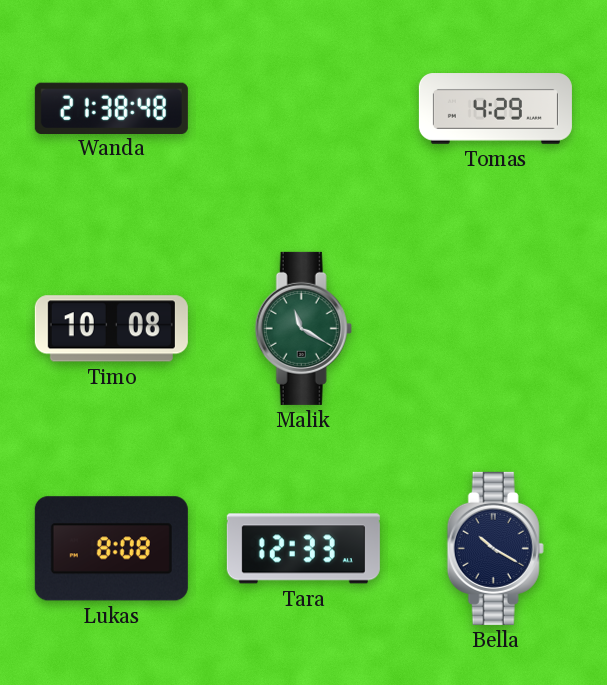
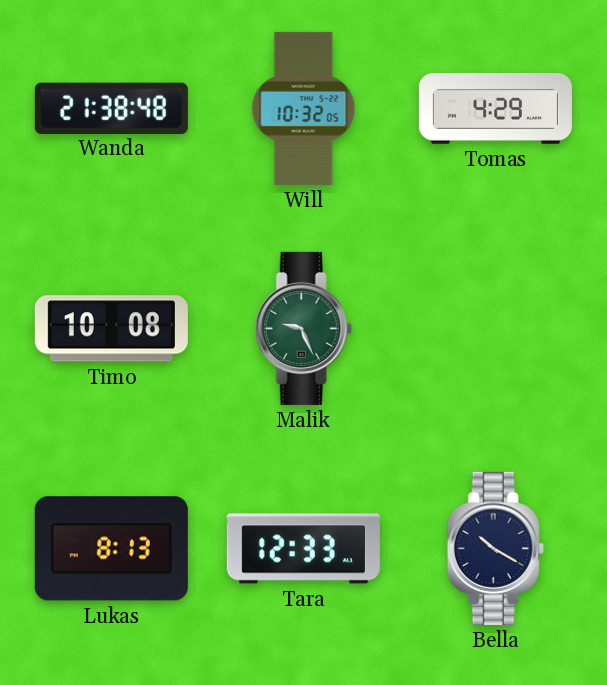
Will: none -> 10:32
Malik: 11:20 -> 9:26
Lukas: 8:08 -> 8:13
